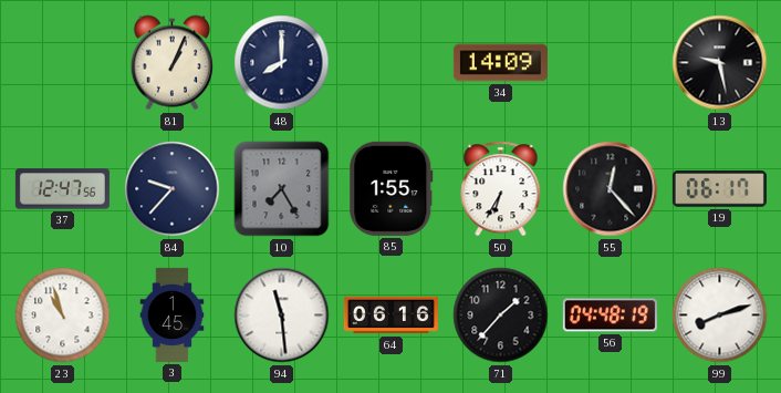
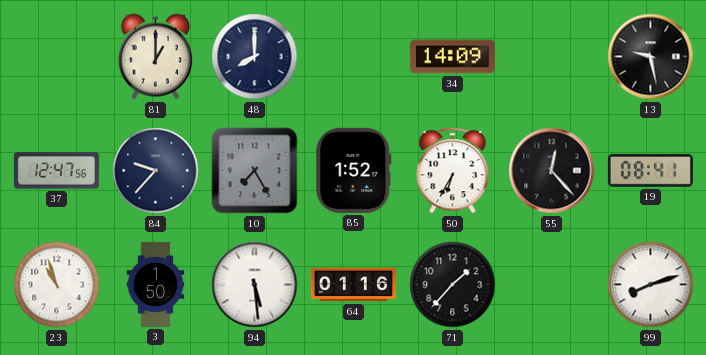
81: 1:04 -> 1:00
85: 1:55 -> 1:52
19: 06:17 -> 08:41
3: 1:45 -> 1:50
94: 11:29 -> 5:29
64: 06:16 -> 01:16
56: 04:48 -> none
